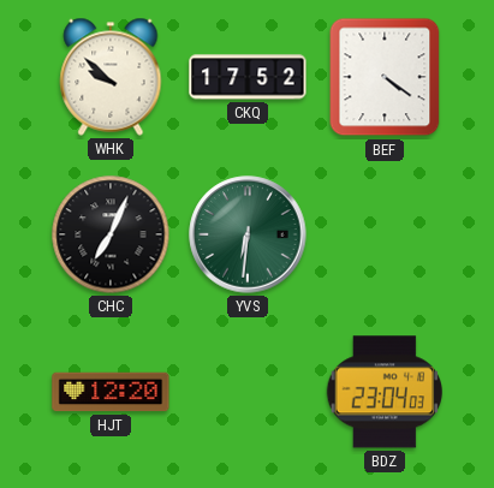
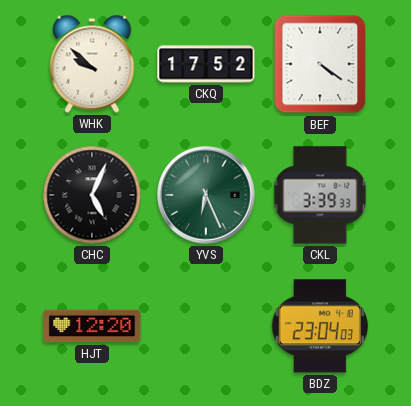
CHC: 7:04 -> 5:04
YVS: 6:31 -> 6:26
CKL: none -> 3:39
